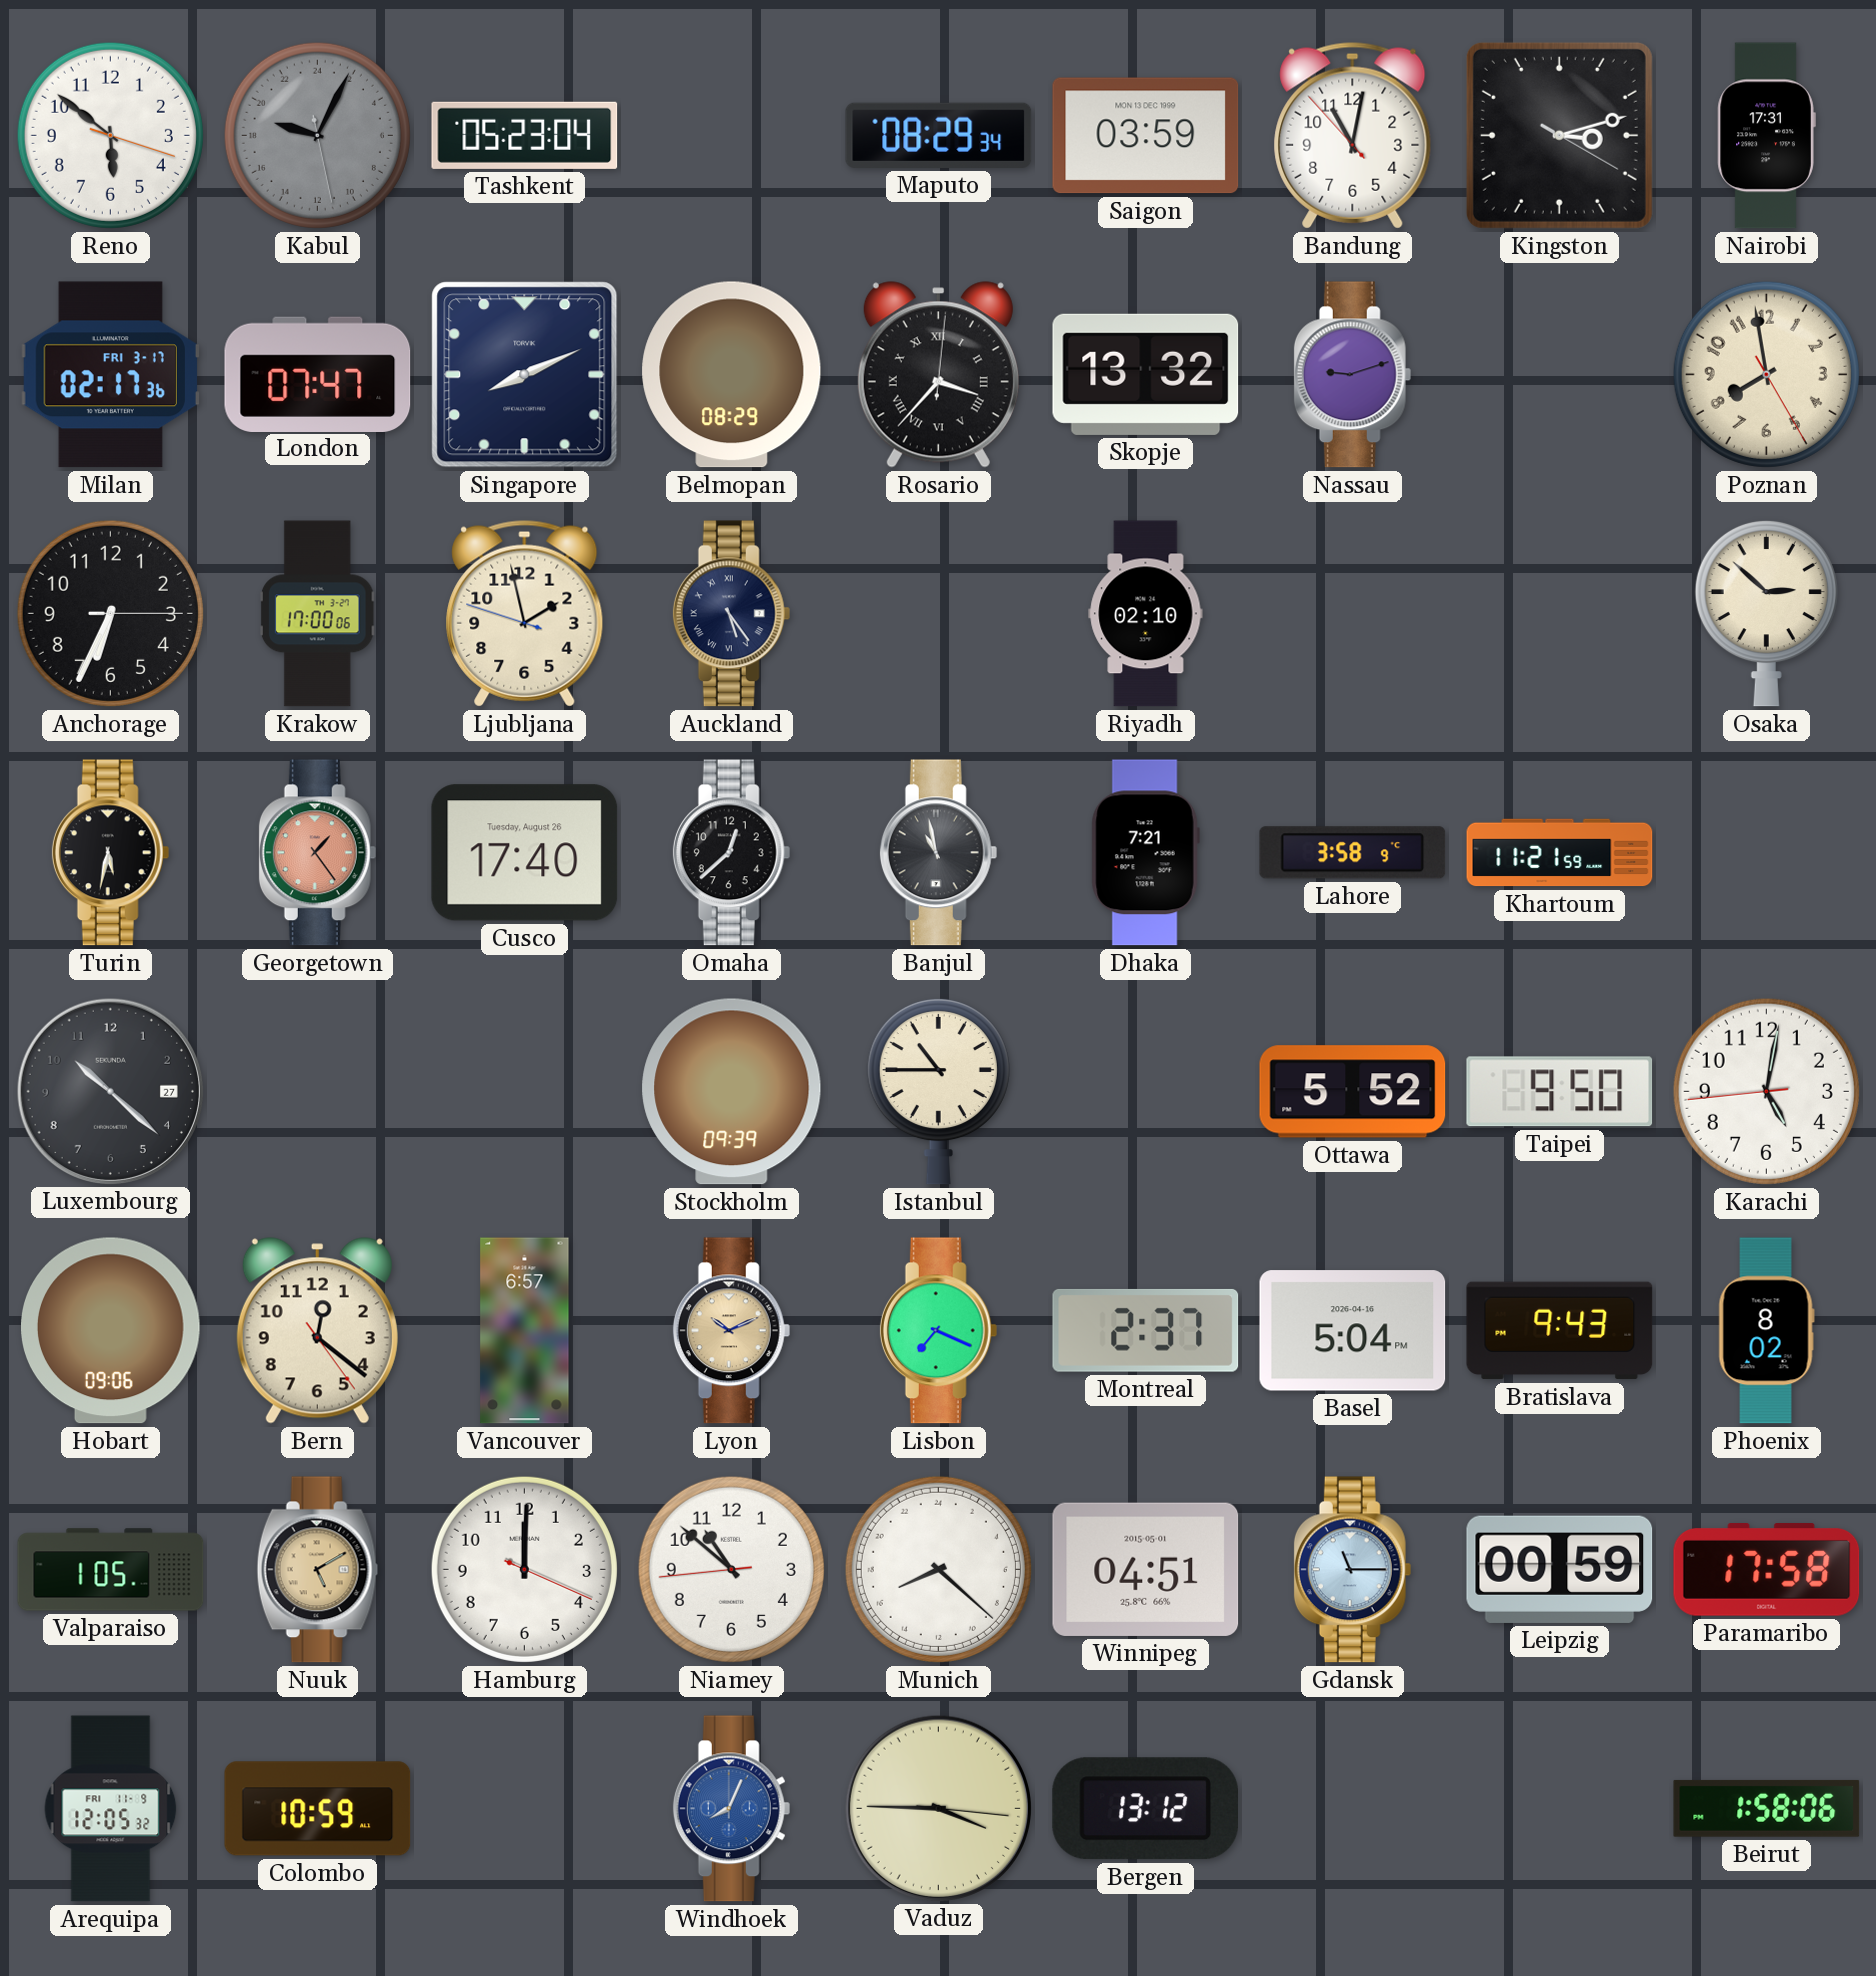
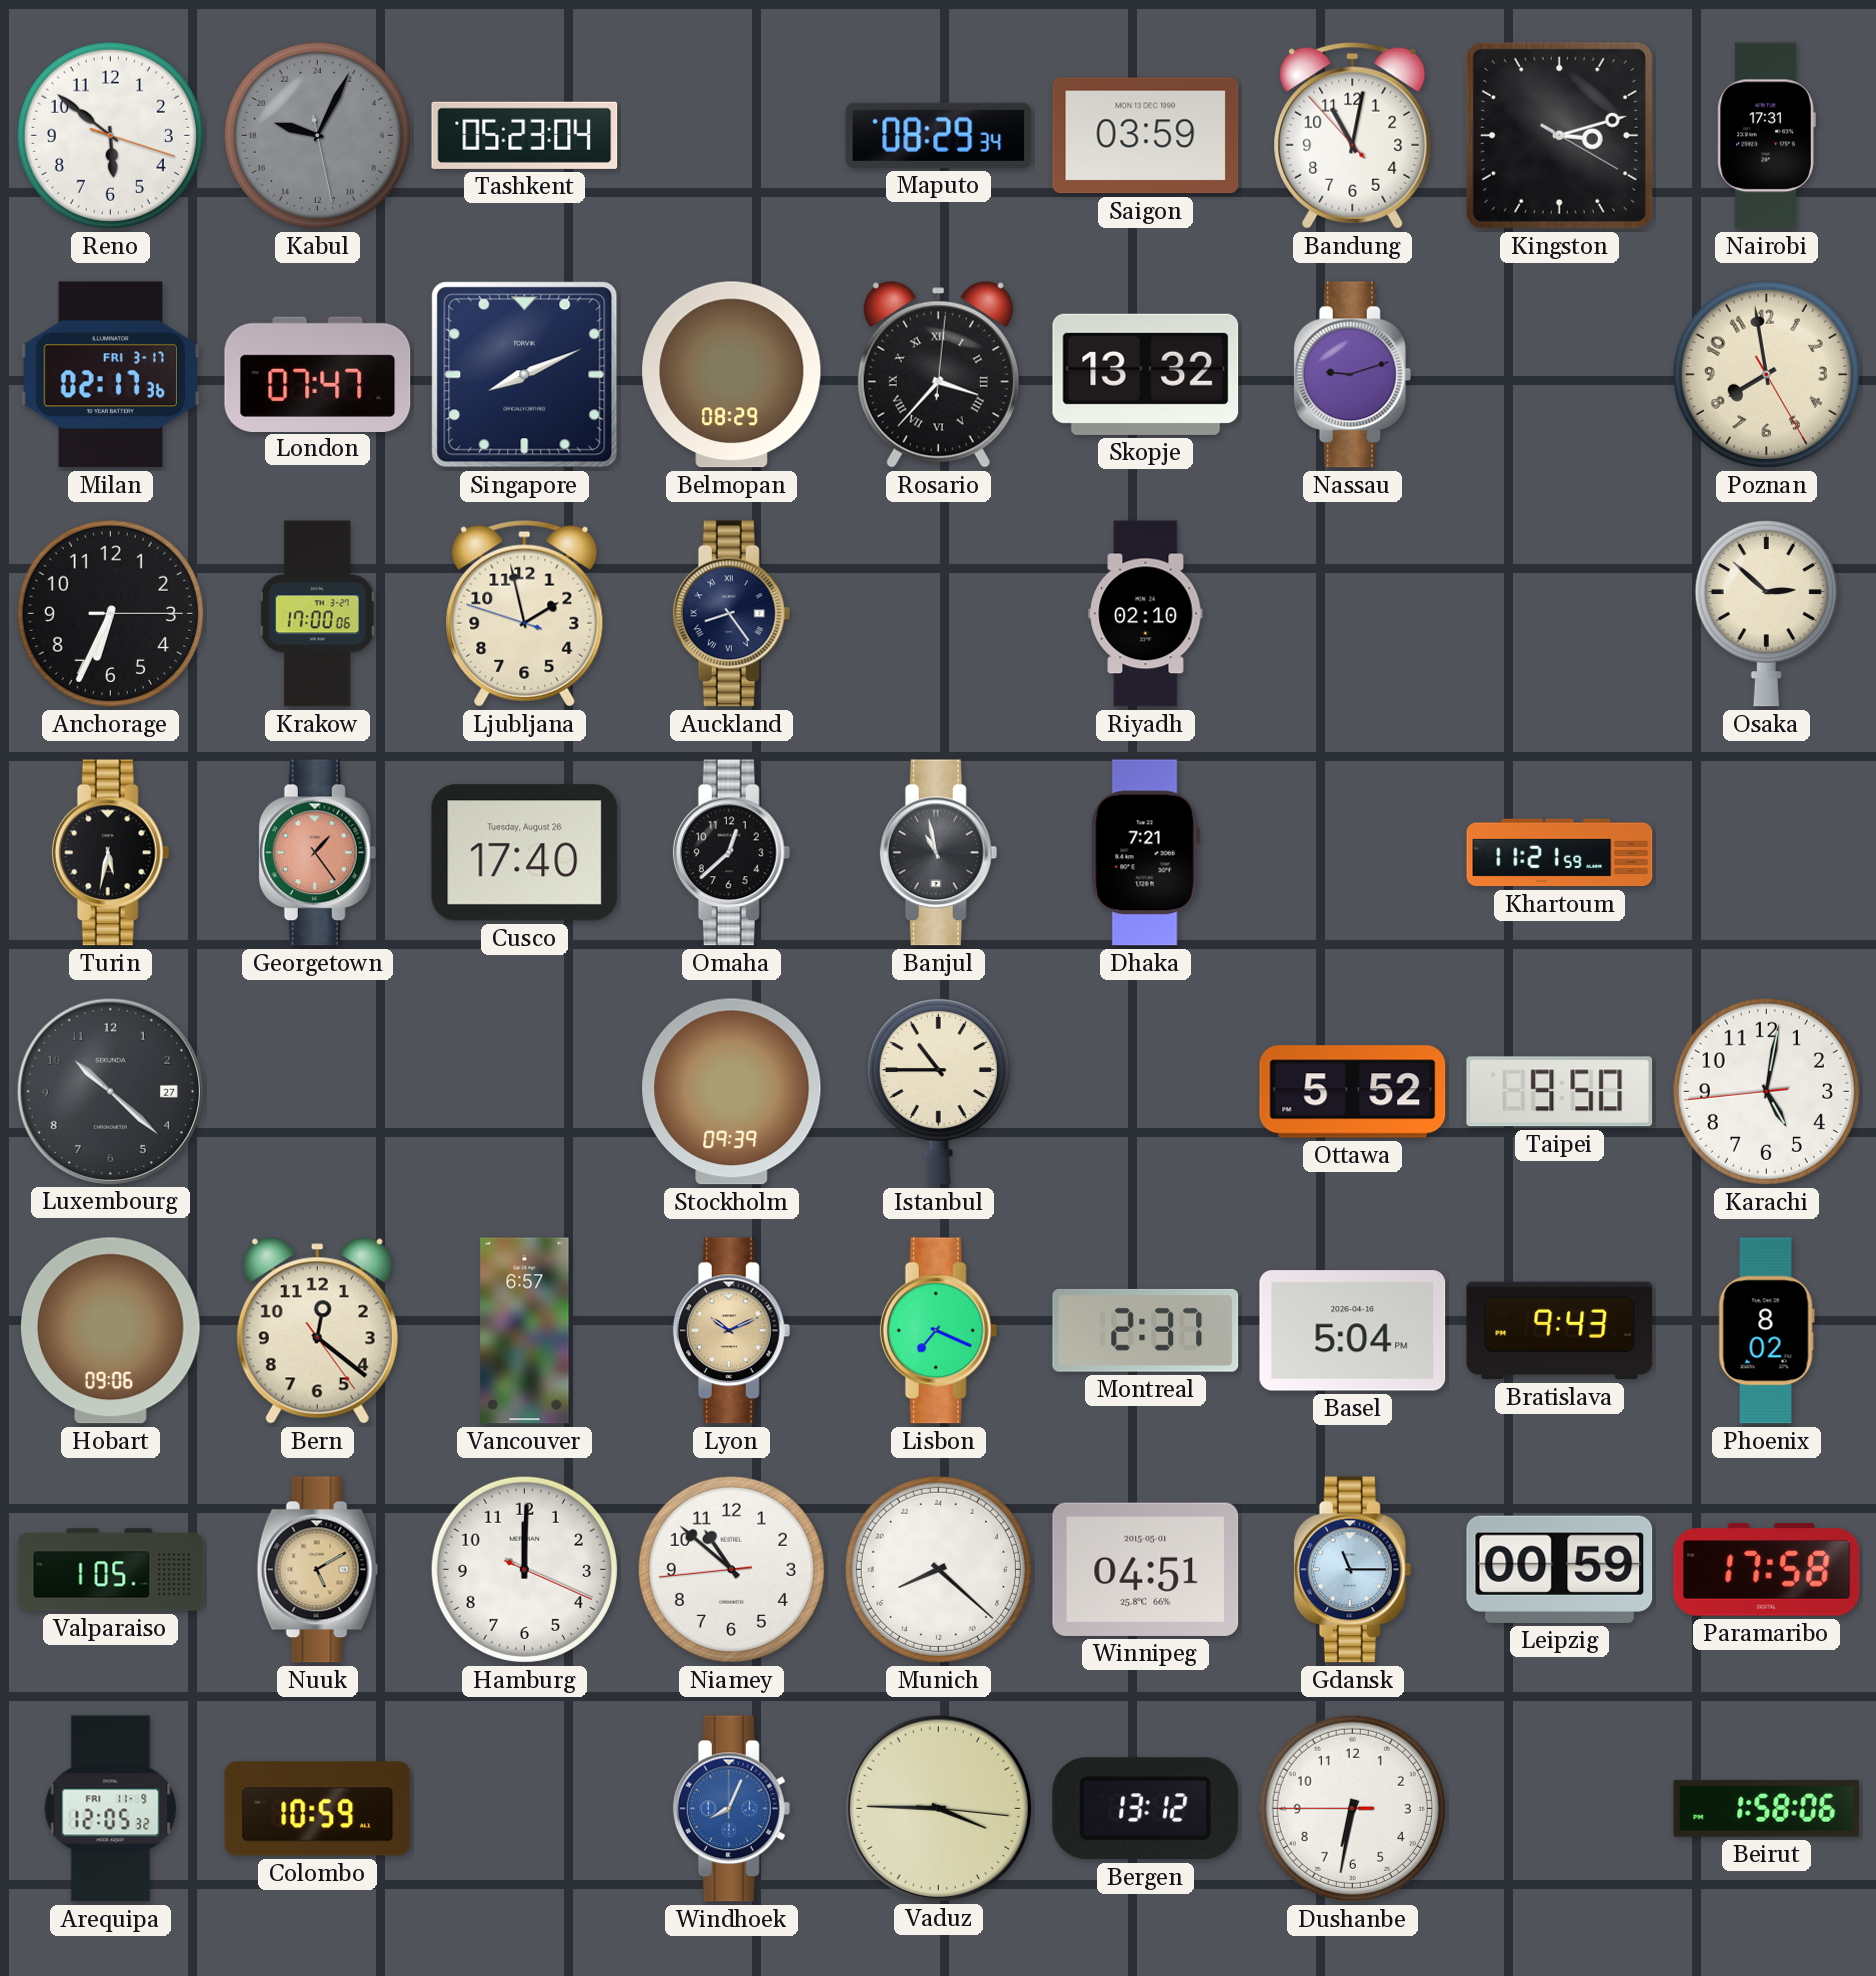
Auckland: 5:24 -> 8:24
Lahore: 3:58 -> none
Dushanbe: none -> 6:31
